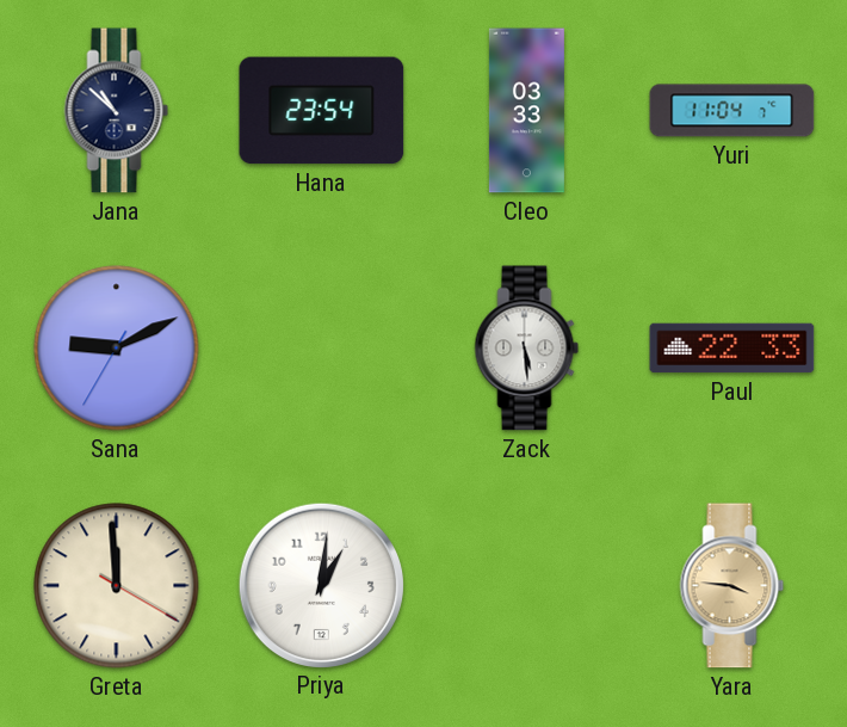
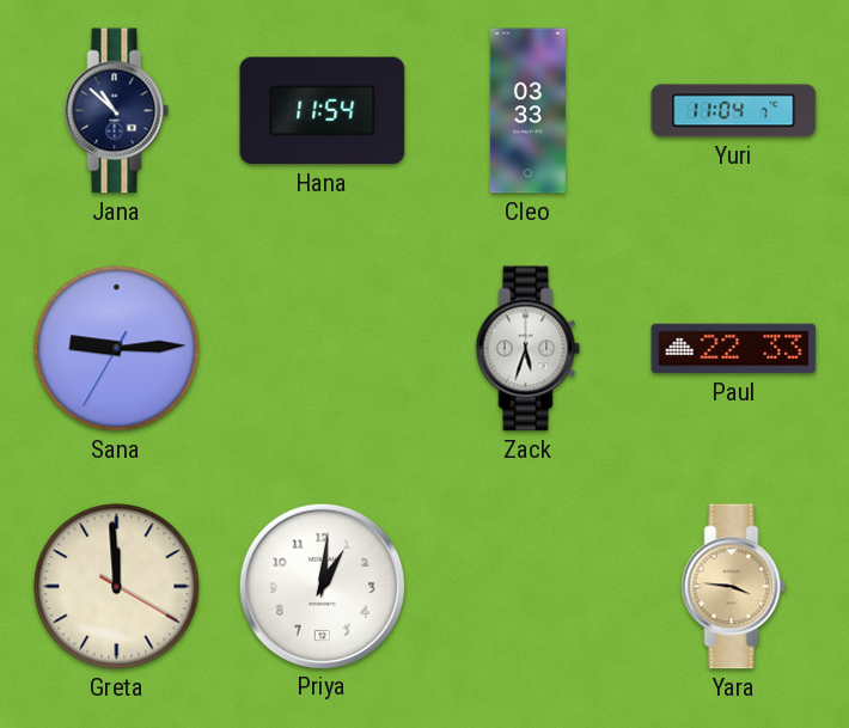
Hana: 23:54 -> 11:54
Sana: 9:10 -> 9:14
Zack: 5:29 -> 5:33
